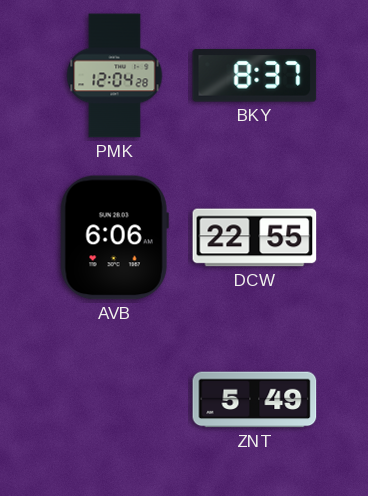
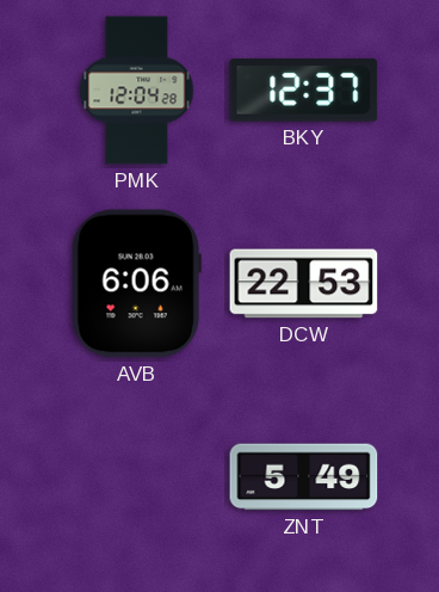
BKY: 8:37 -> 12:37
DCW: 22:55 -> 22:53
